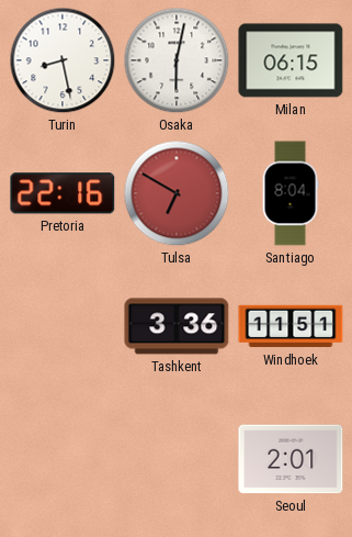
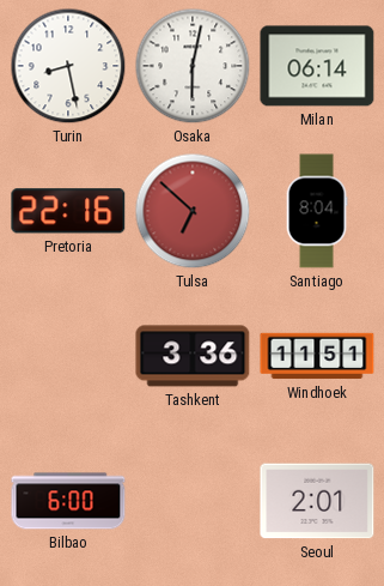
Milan: 06:15 -> 06:14
Tulsa: 6:50 -> 6:52
Bilbao: none -> 6:00
